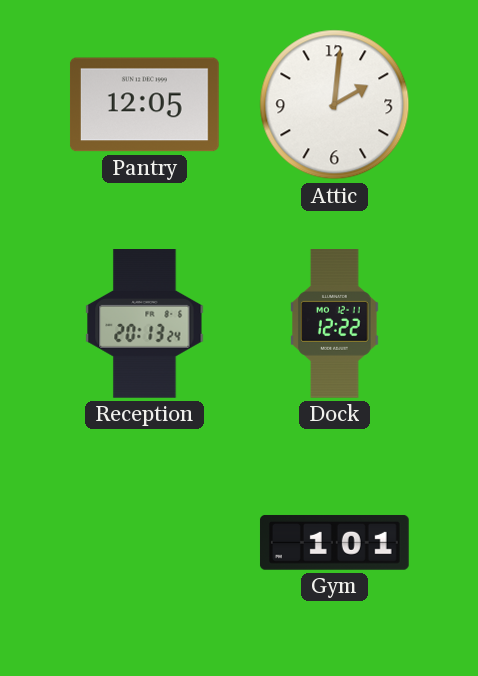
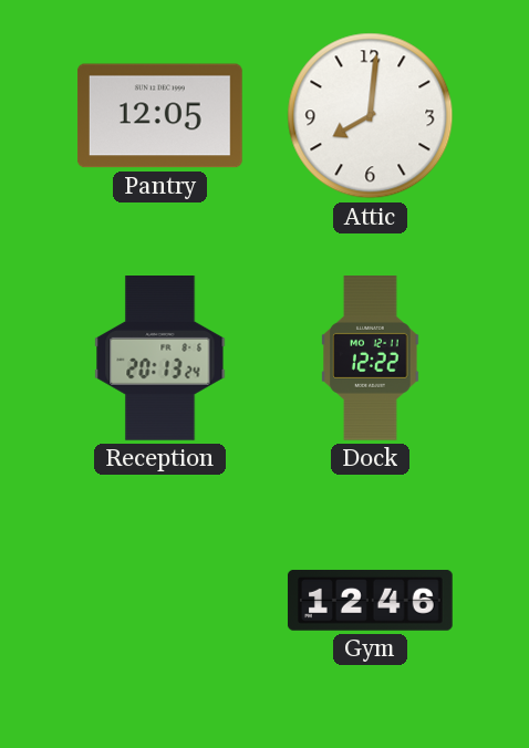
Attic: 2:01 -> 8:01
Gym: 1:01 -> 12:46
